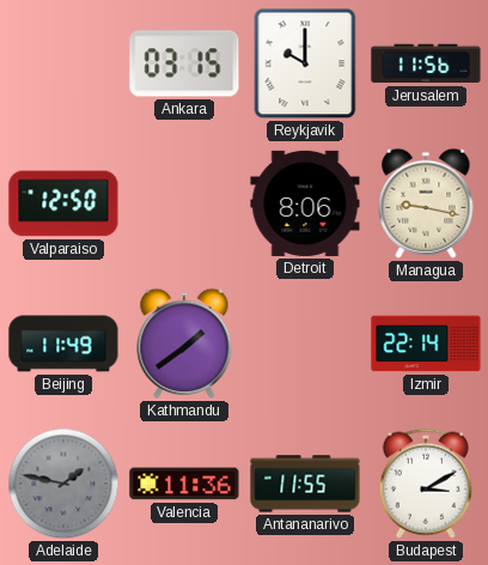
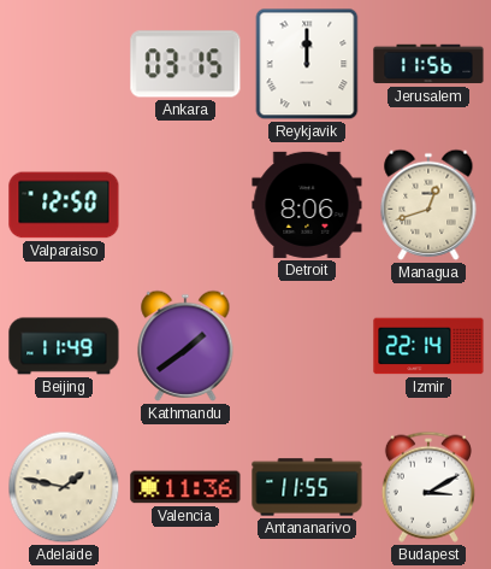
Reykjavik: 10:00 -> 12:00
Managua: 9:17 -> 12:42
Adelaide dial: grey -> cream
